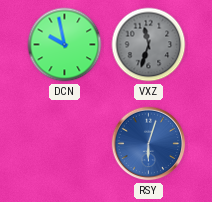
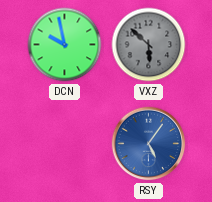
VXZ: 11:33 -> 5:52
RSY: 6:03 -> 5:06
